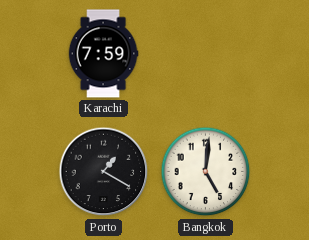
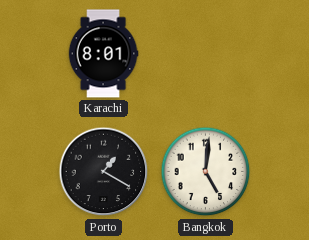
Karachi: 7:59 -> 8:01
